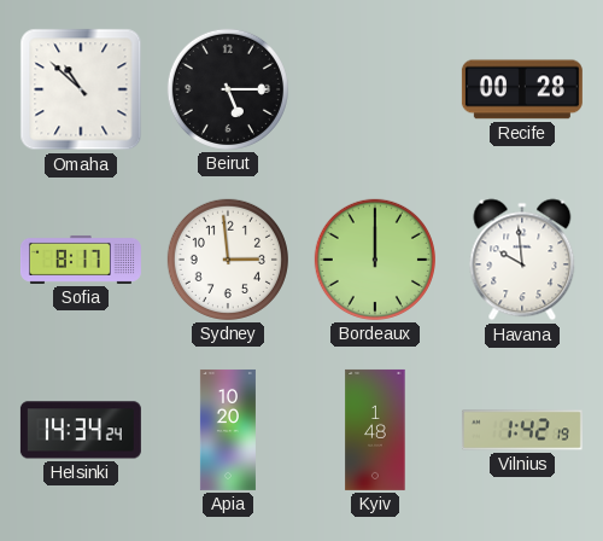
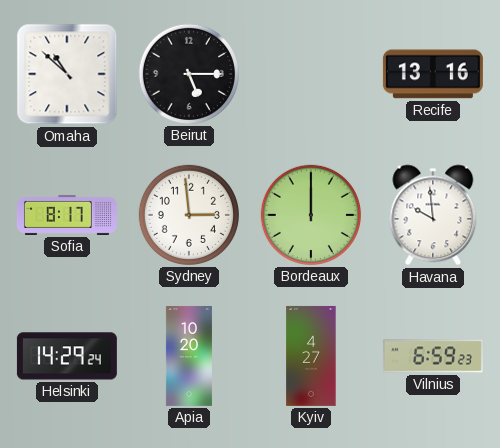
Recife: 00:28 -> 13:16
Helsinki: 14:34 -> 14:29
Kyiv: 1:48 -> 4:27
Vilnius: 1:42 -> 6:59
